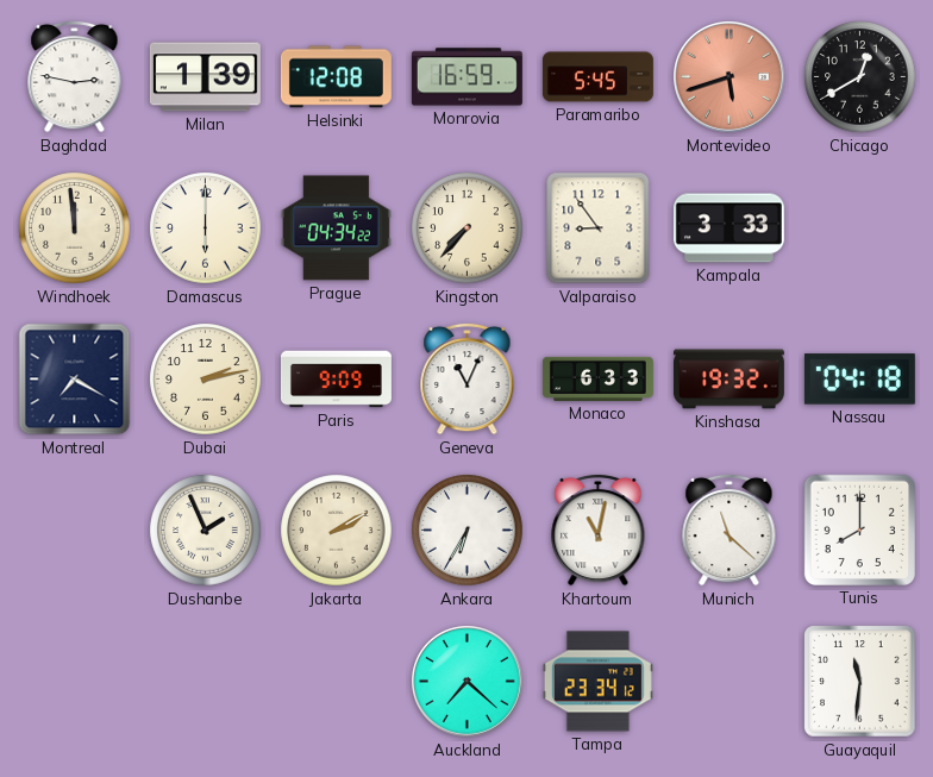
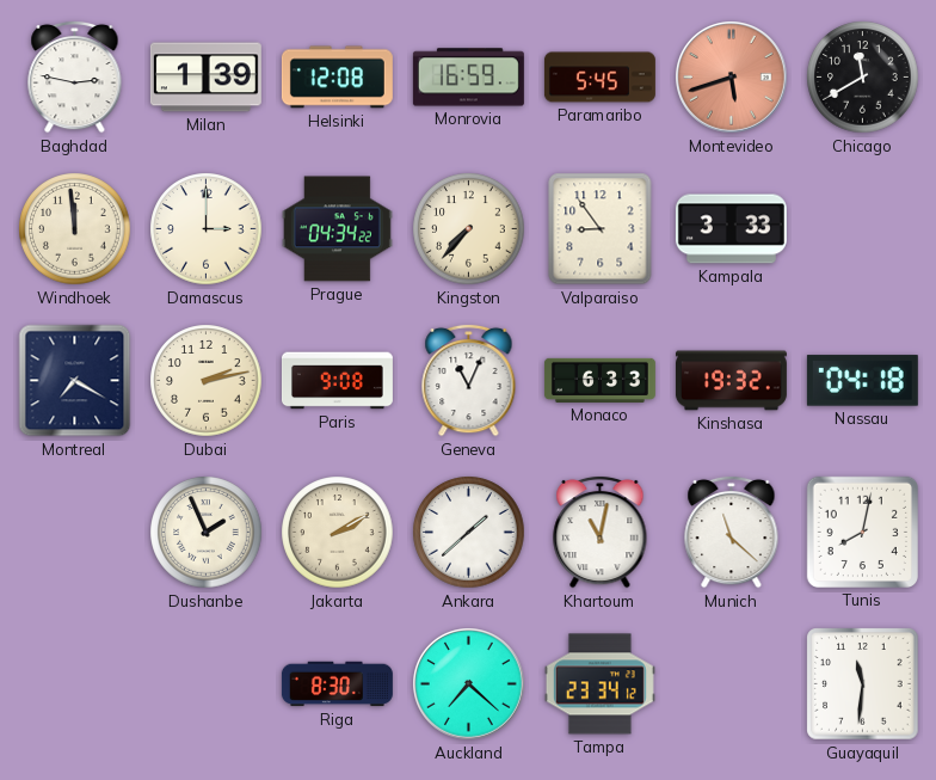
Chicago: 12:40 -> 11:40
Damascus: 6:00 -> 3:00
Paris: 9:09 -> 9:08
Ankara: 6:35 -> 1:38
Tunis: 8:00 -> 8:02
Riga: none -> 8:30
